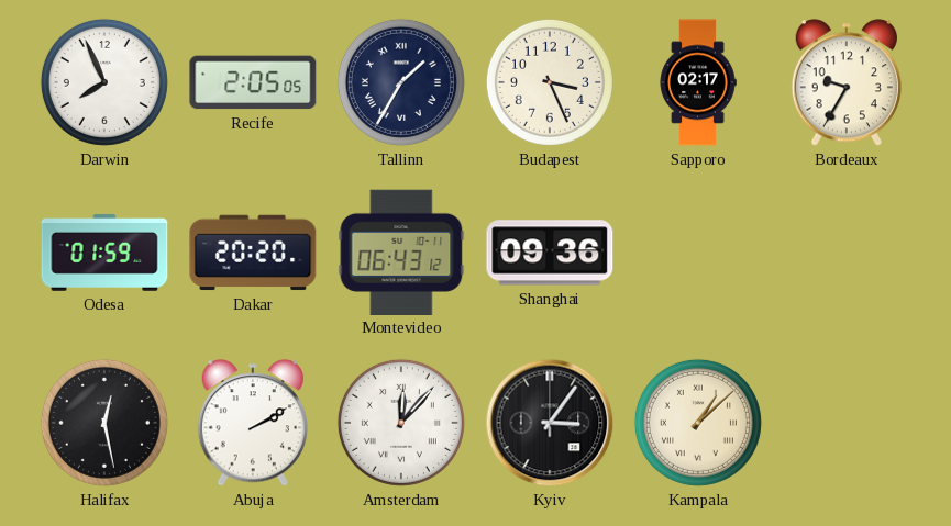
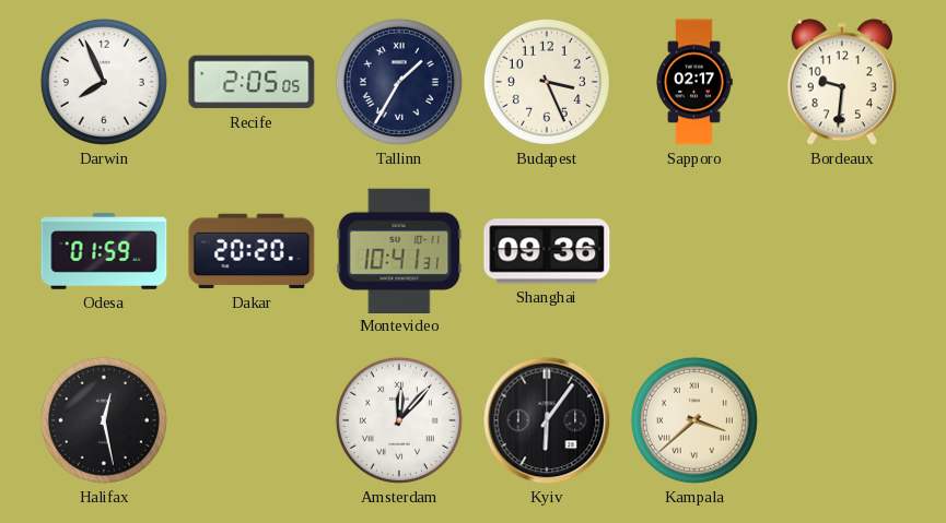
Bordeaux: 9:35 -> 9:31
Montevideo: 06:43 -> 10:41
Abuja: 2:10 -> none
Kyiv: 3:06 -> 6:06
Kampala: 1:08 -> 3:38
